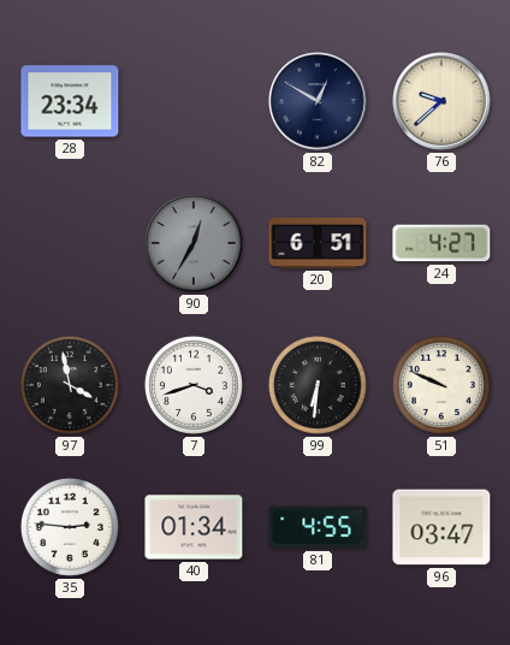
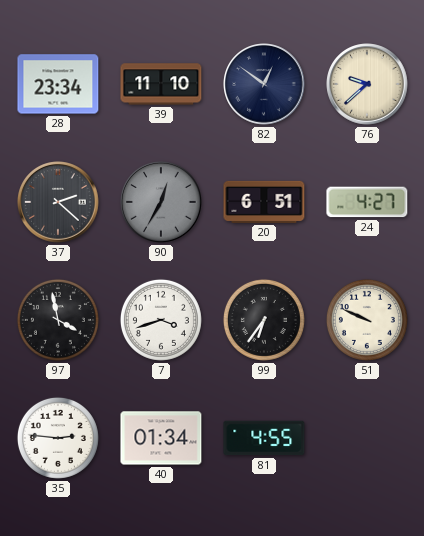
39: none -> 11:10
82: 12:50 -> 12:51
37: none -> 2:22
99: 6:31 -> 6:36
96: 03:47 -> none
